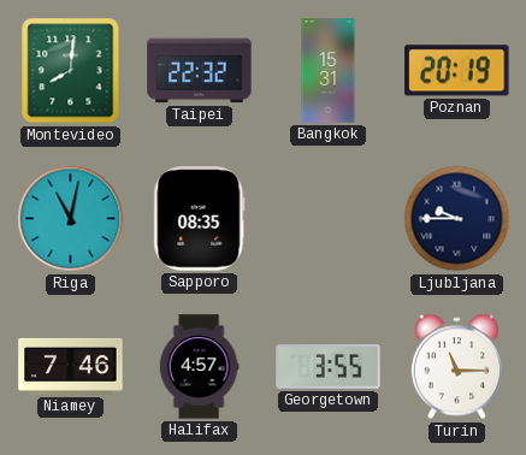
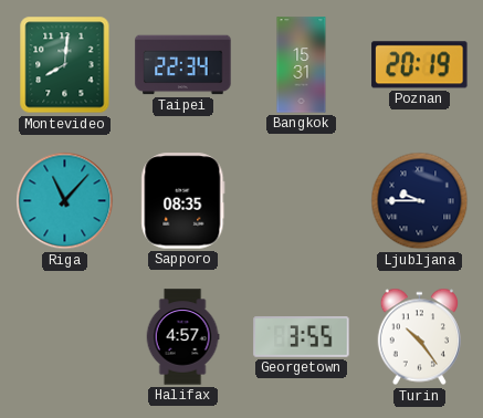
Taipei: 22:32 -> 22:34
Riga: 11:02 -> 11:07
Niamey: 7:46 -> none
Turin: 11:15 -> 10:24
